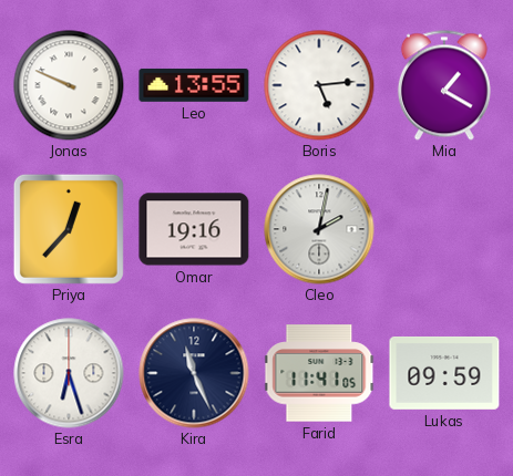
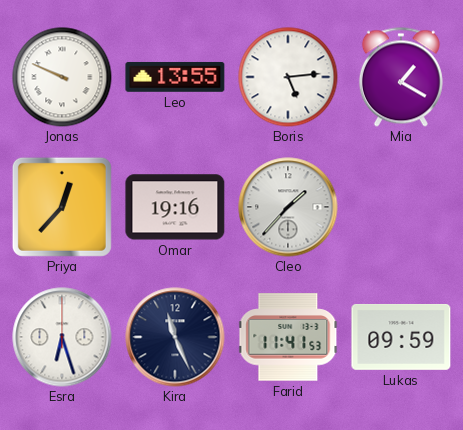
Cleo: 2:02 -> 1:37
Farid: 11:41:05 -> 11:41:53
